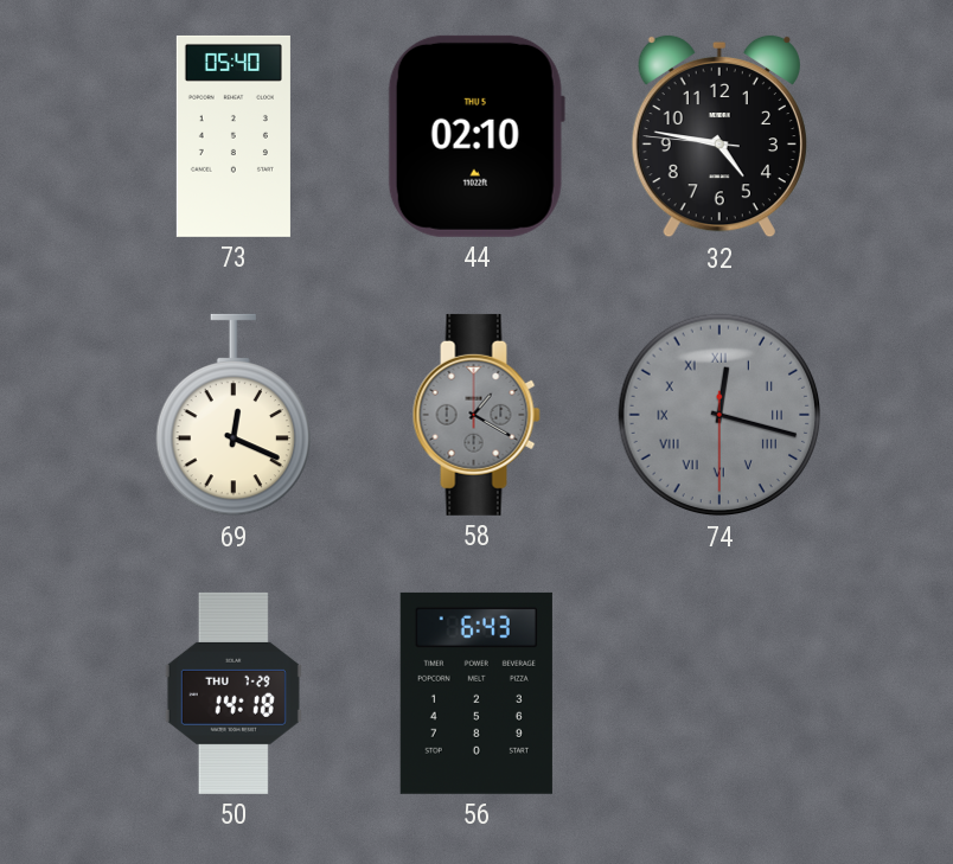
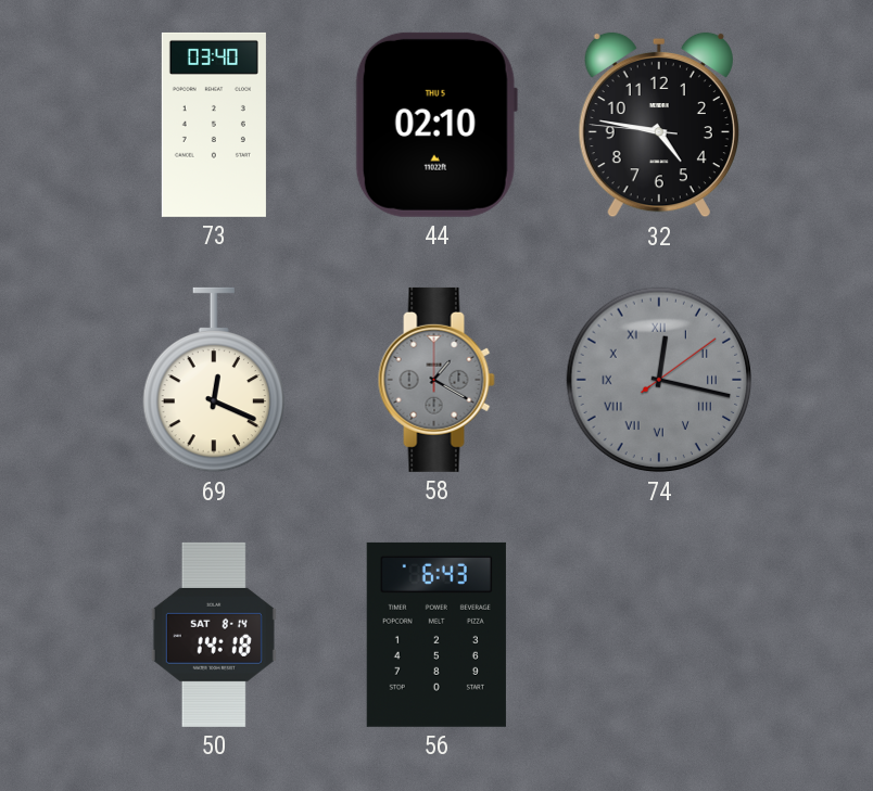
73: 05:40 -> 03:40
74: 12:17:30 -> 12:17:09
50 date: THU 7-29 -> SAT 8-14
